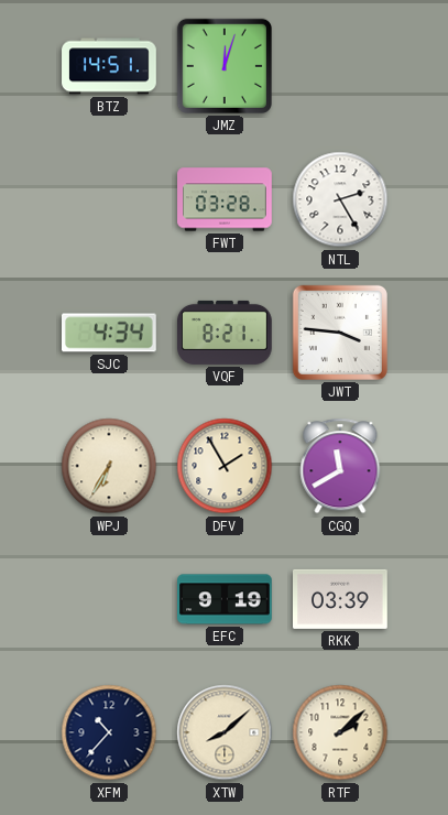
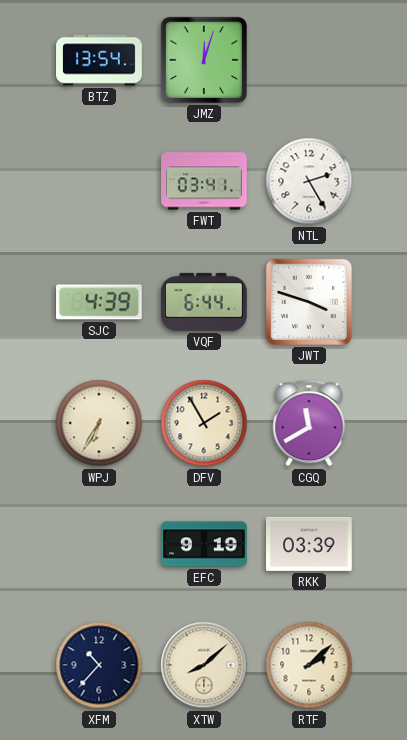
BTZ: 14:51 -> 13:54
FWT: 03:28 -> 03:41
SJC: 4:34 -> 4:39
VQF: 8:21 -> 6:44
JWT: 3:46 -> 3:48
